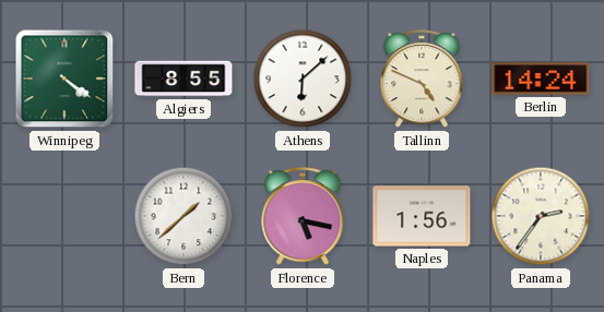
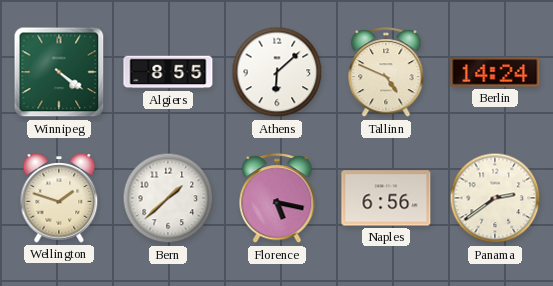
Wellington: none -> 1:48
Naples: 1:56 -> 6:56
Panama: 2:36 -> 2:39
